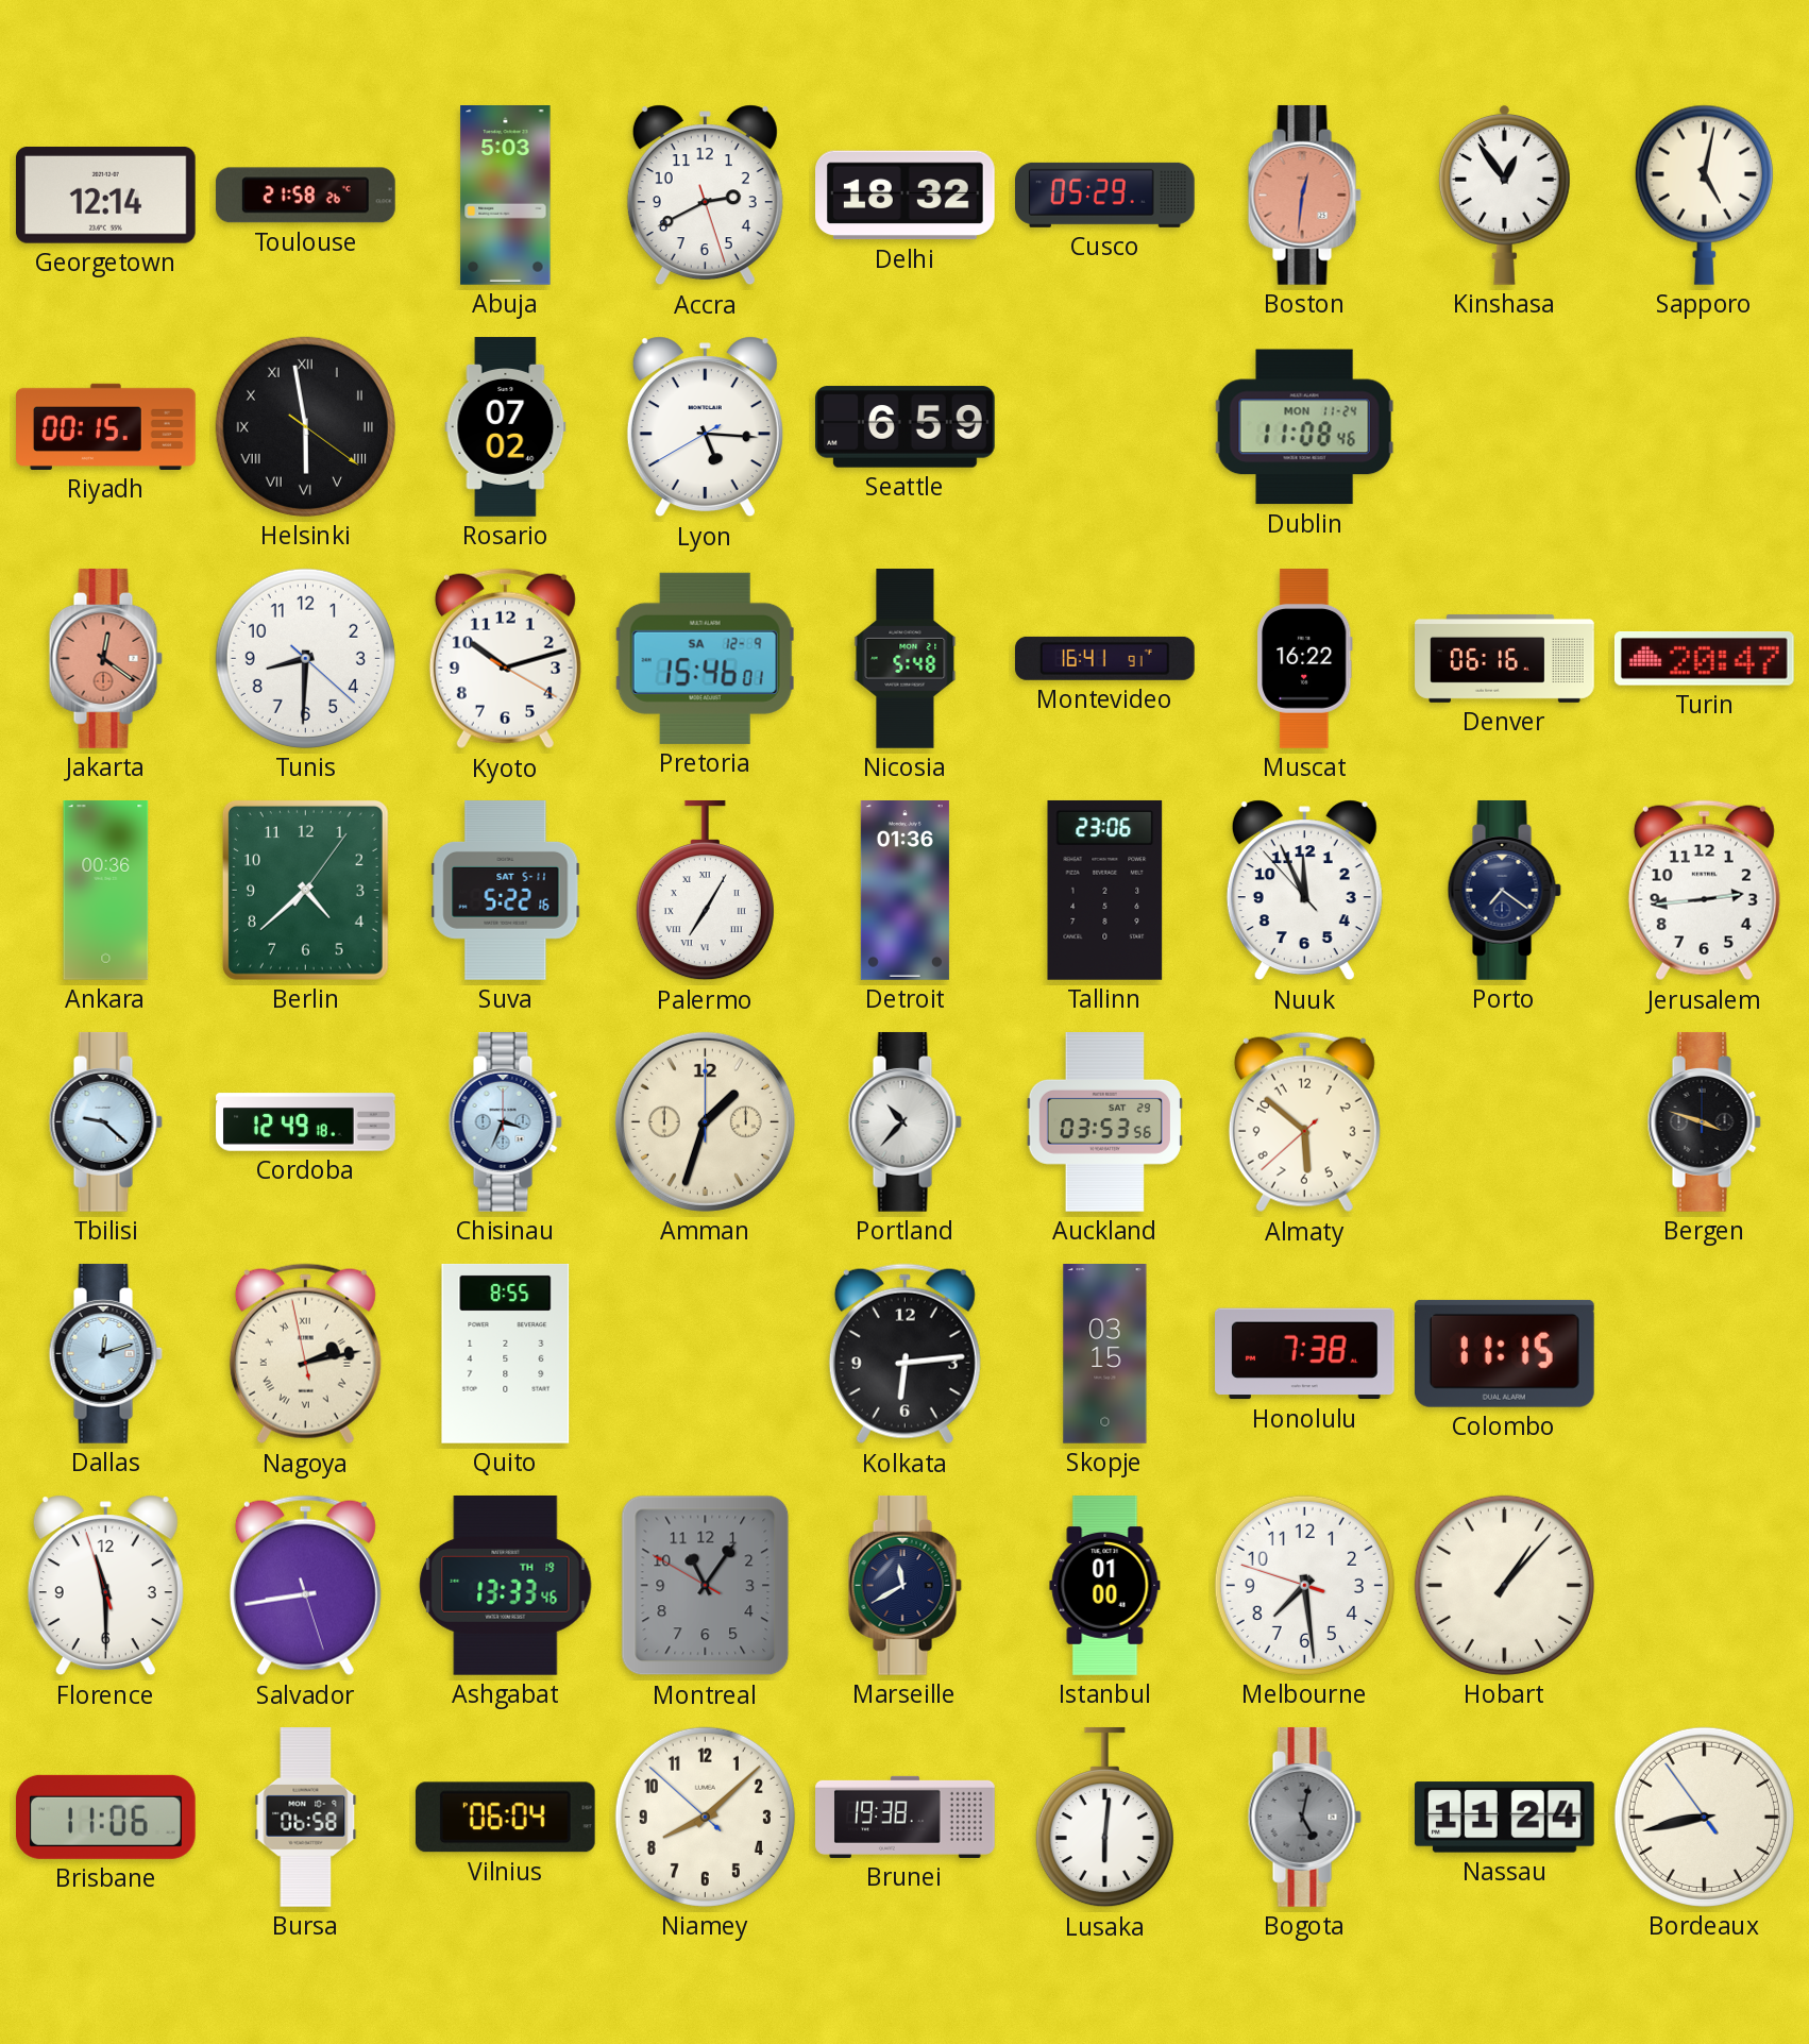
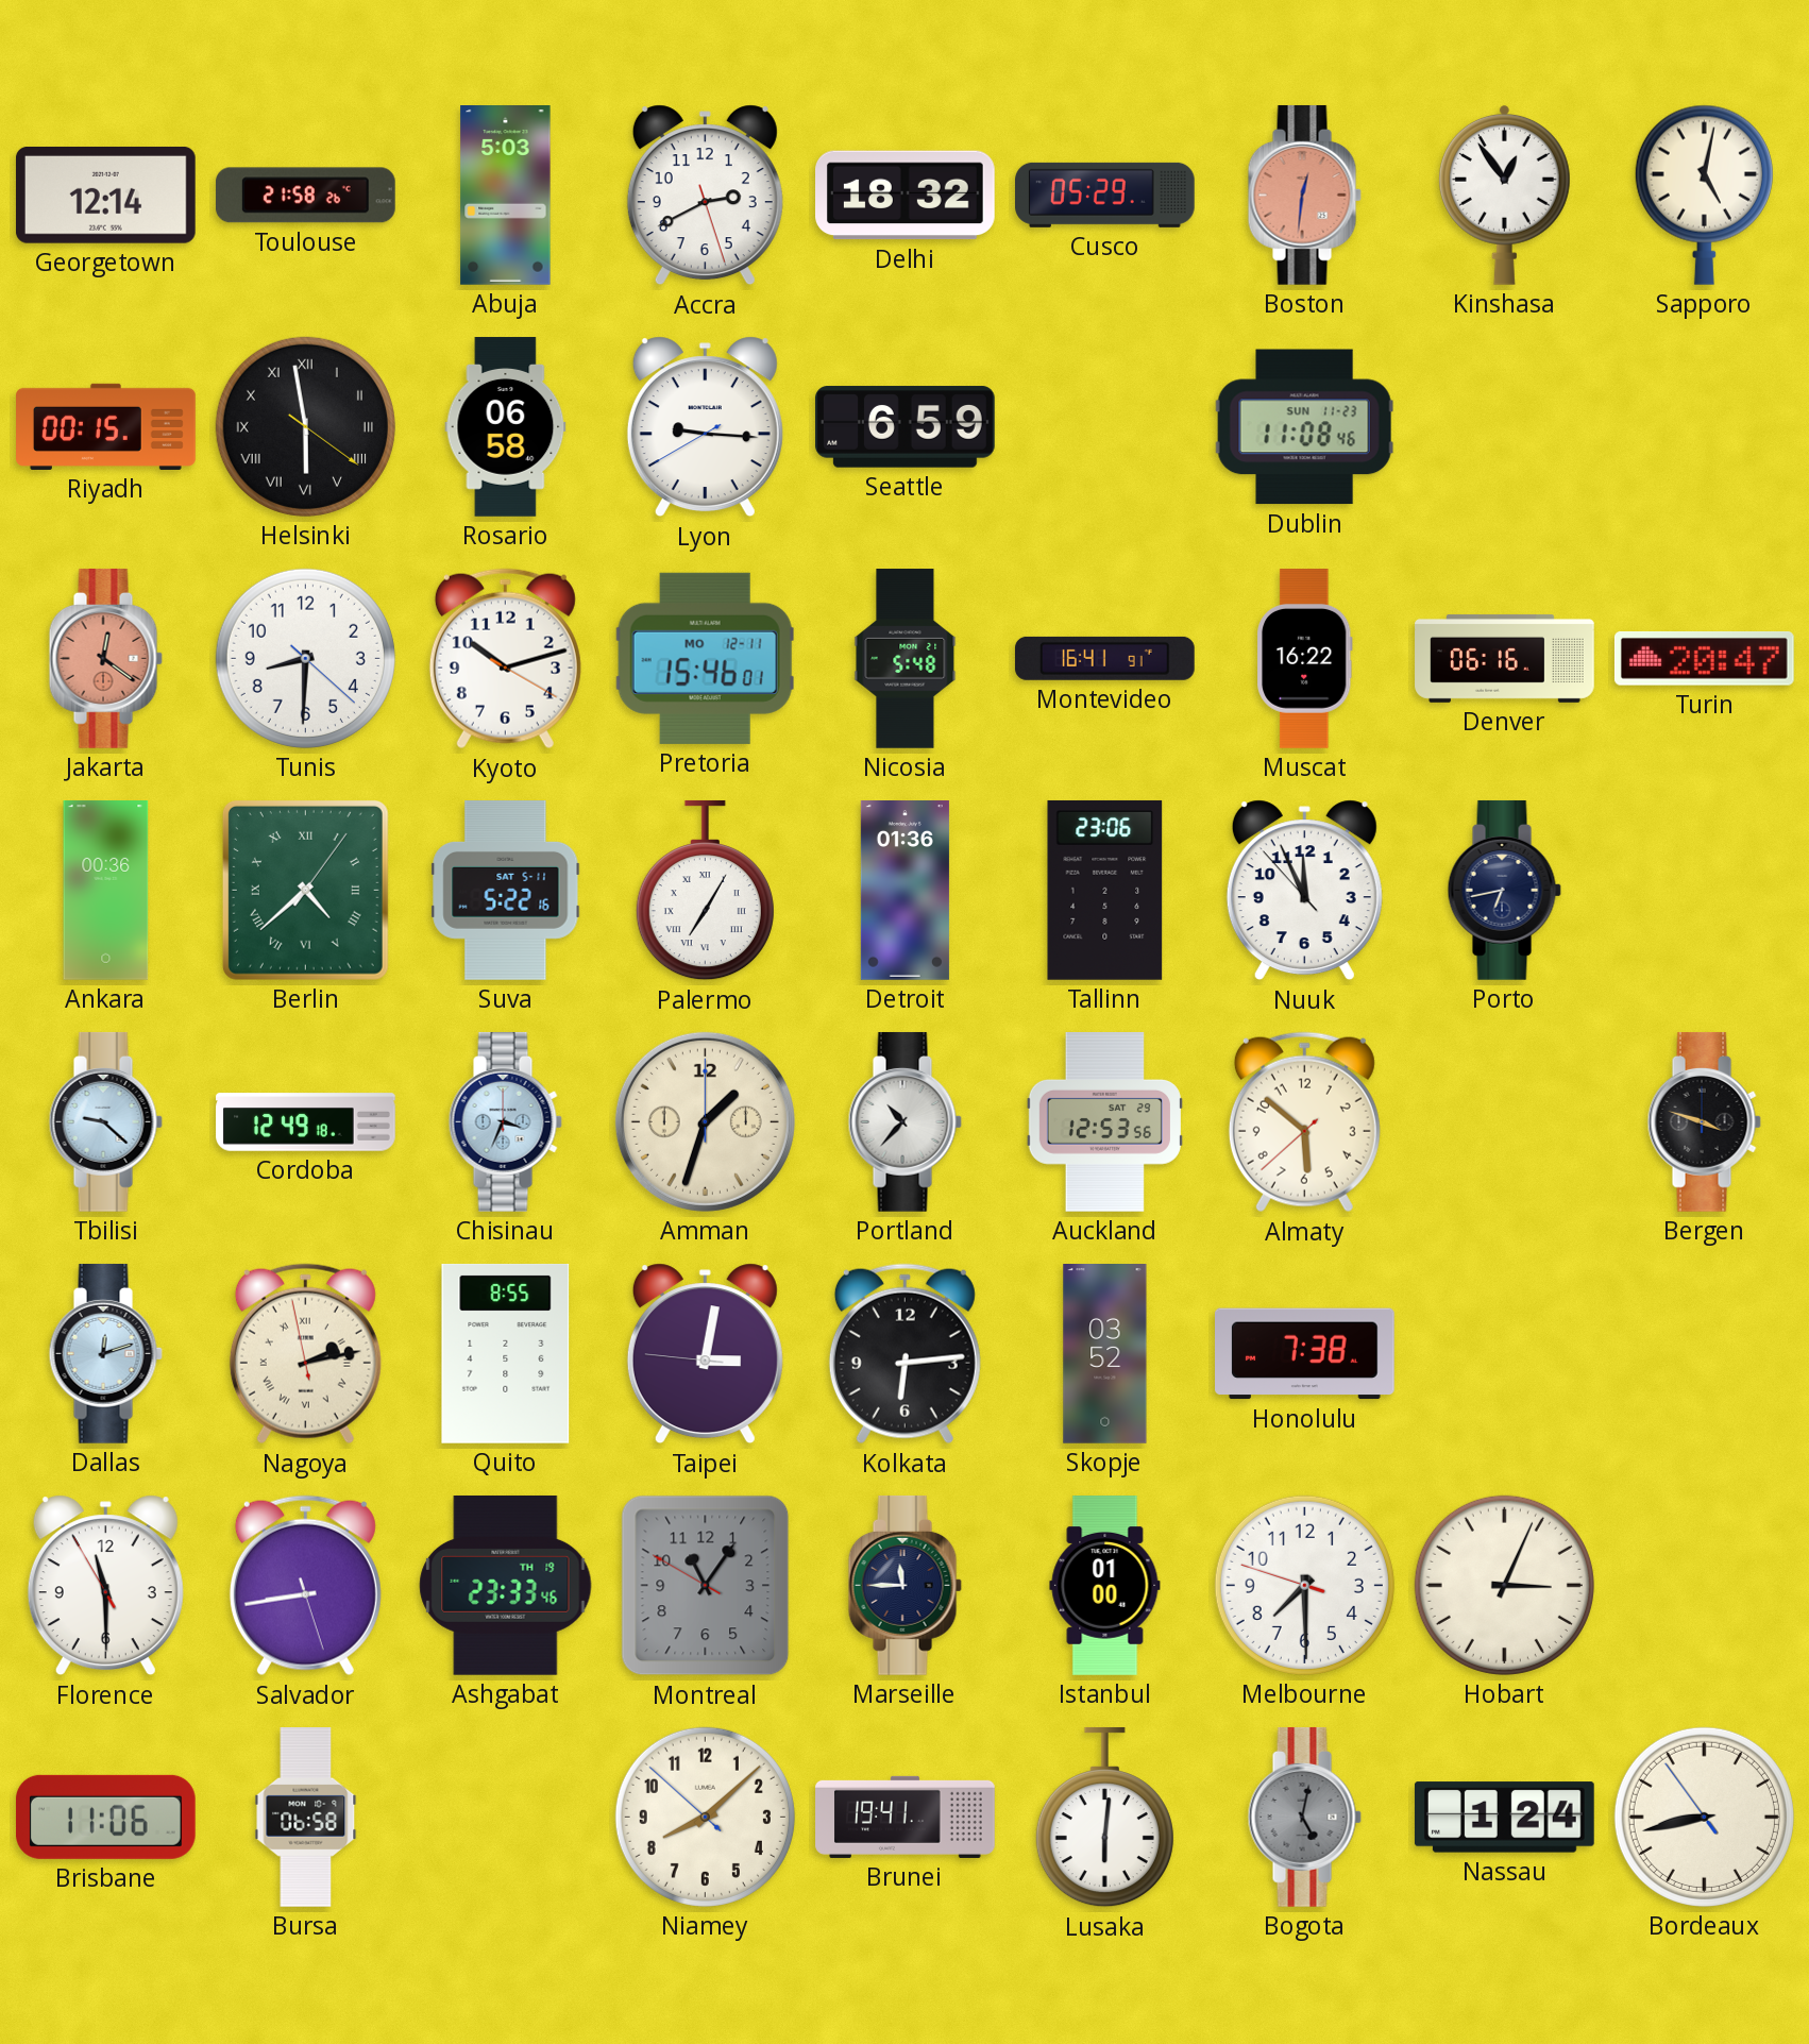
Rosario: 07:02 -> 06:58
Lyon: 5:15 -> 9:15
Dublin date: MON 11-24 -> SUN 11-23
Pretoria date: SA 12-9 -> MO 12-11
Berlin numerals: Arabic -> Roman
Porto: 7:21 -> 6:43
Jerusalem: 2:44 -> none
Auckland: 03:53 -> 12:53
Taipei: none -> 3:01
Skopje: 03:15 -> 03:52
Colombo: 11:15 -> none
Florence: 11:29:57 -> 11:29:55
Ashgabat: 13:33 -> 23:33
Marseille: 11:40 -> 11:45
Melbourne: 7:28 -> 7:29
Hobart: 1:07 -> 3:04
Vilnius: 06:04 -> none
Brunei: 19:38 -> 19:41
Nassau: 11:24 -> 1:24
